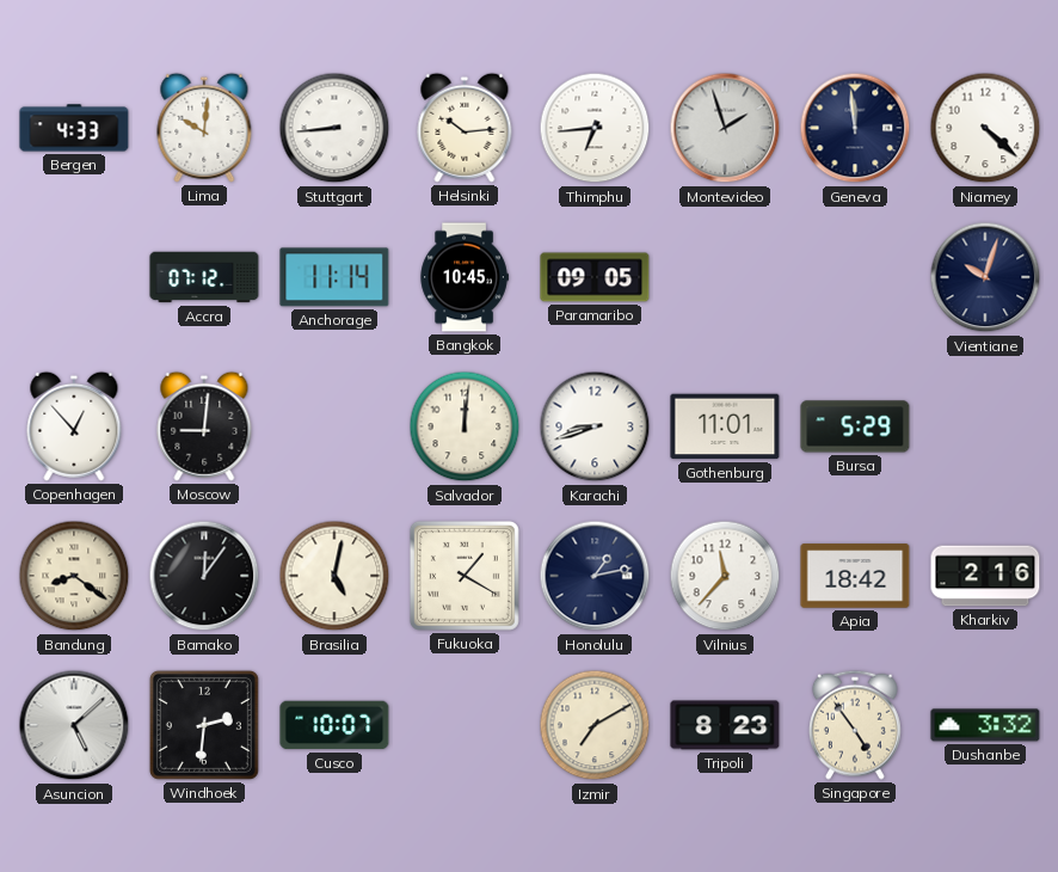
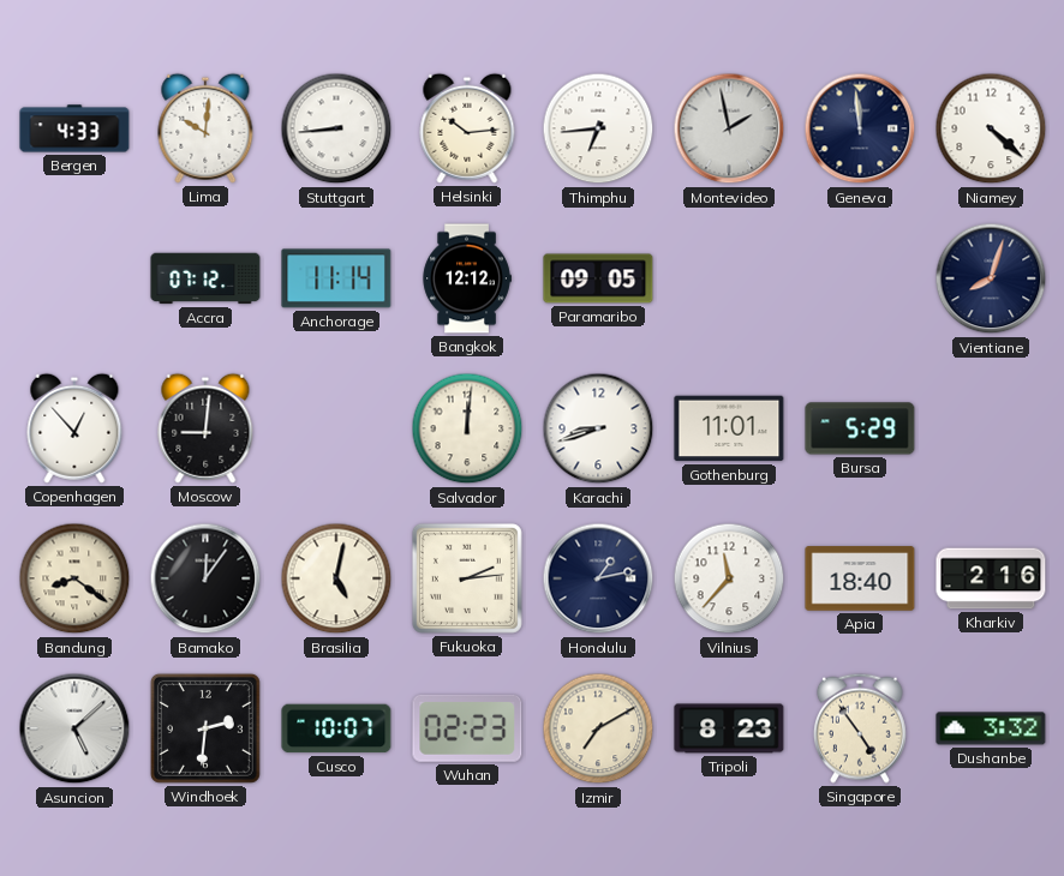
Montevideo: 1:57 -> 1:58
Bangkok: 10:45 -> 12:12
Vientiane: 10:03 -> 8:03
Fukuoka: 1:20 -> 2:14
Apia: 18:42 -> 18:40
Wuhan: none -> 02:23
